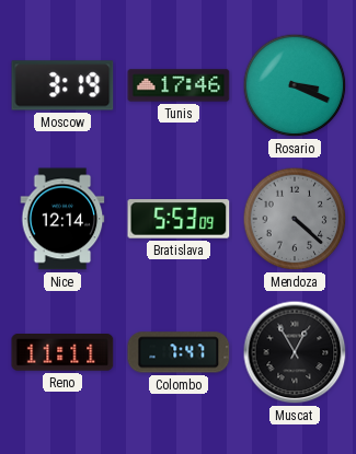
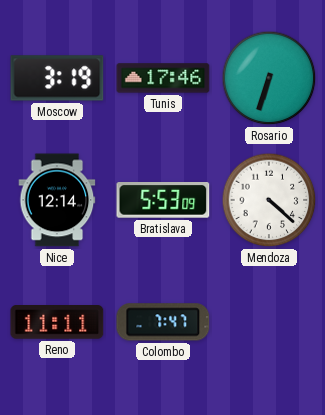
Rosario: 3:19 -> 6:33
Mendoza dial: grey -> white
Muscat: 12:55 -> none
